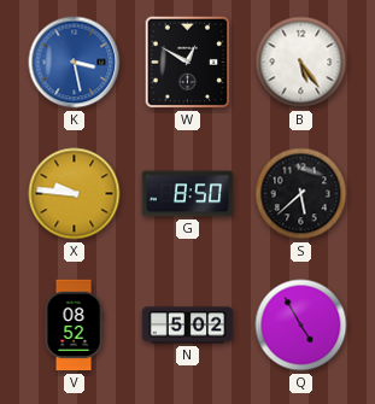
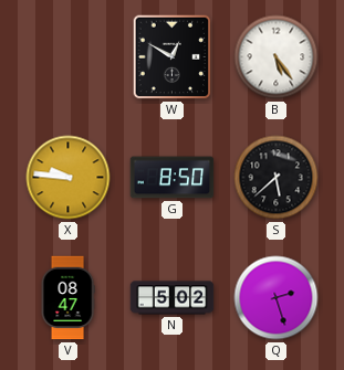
K: 3:28 -> none
V: 08:52 -> 08:47
Q: 4:55 -> 2:27
